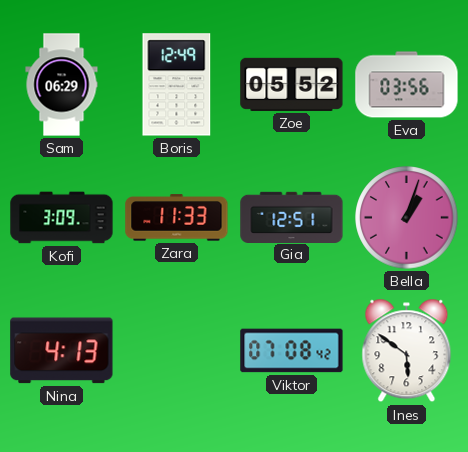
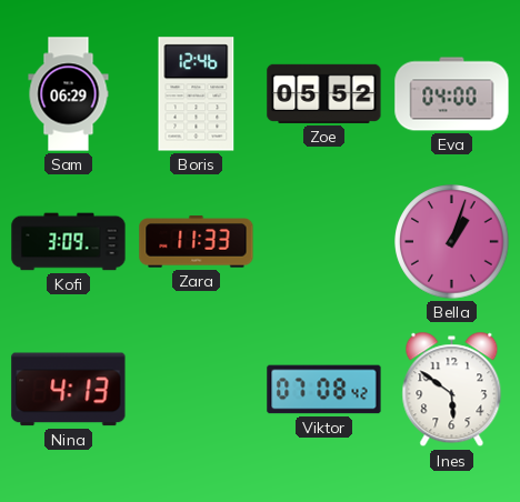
Boris: 12:49 -> 12:46
Eva: 03:56 -> 04:00
Gia: 12:51 -> none
